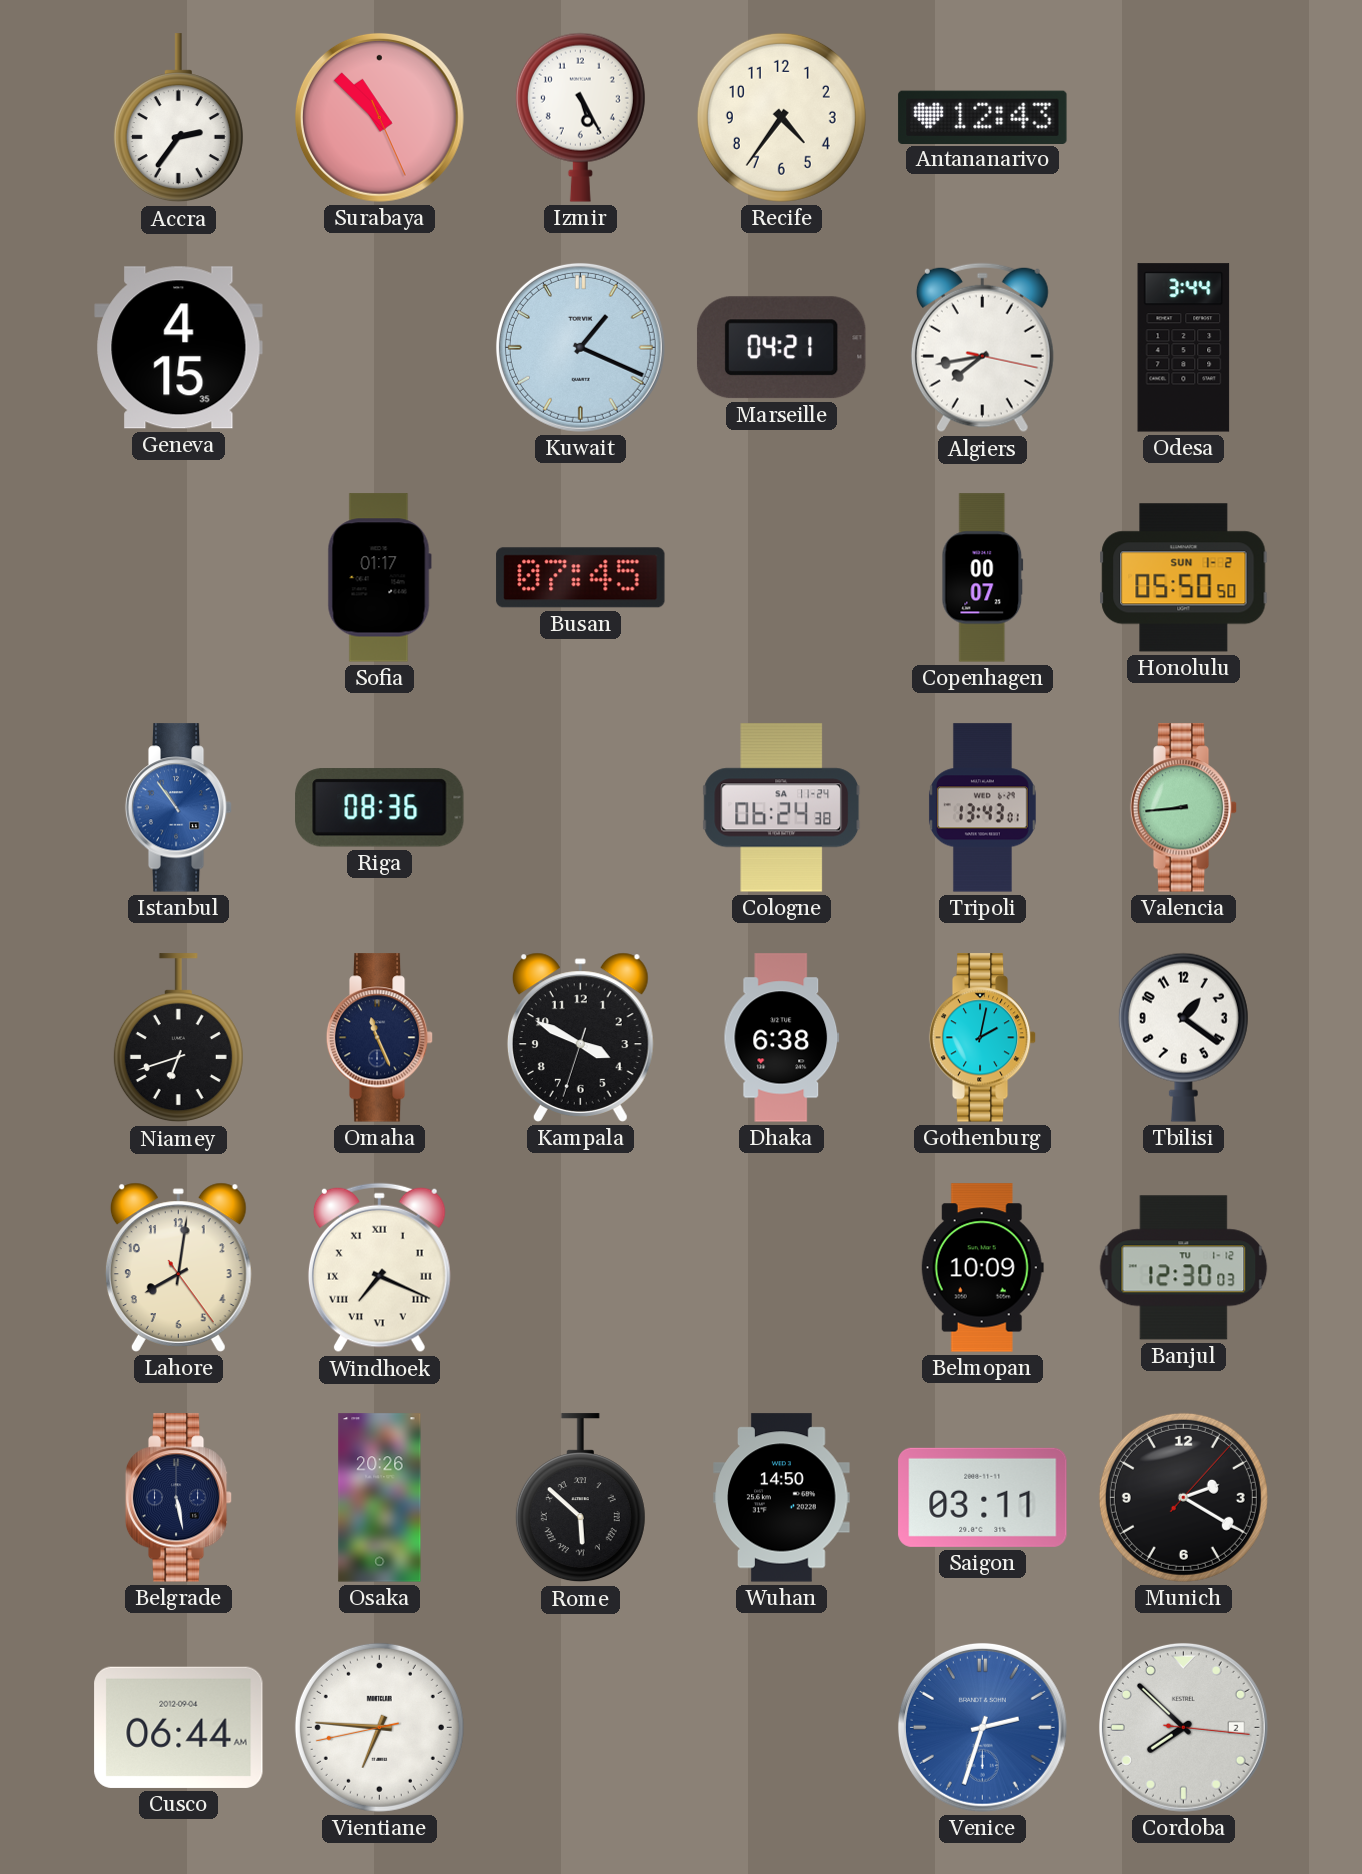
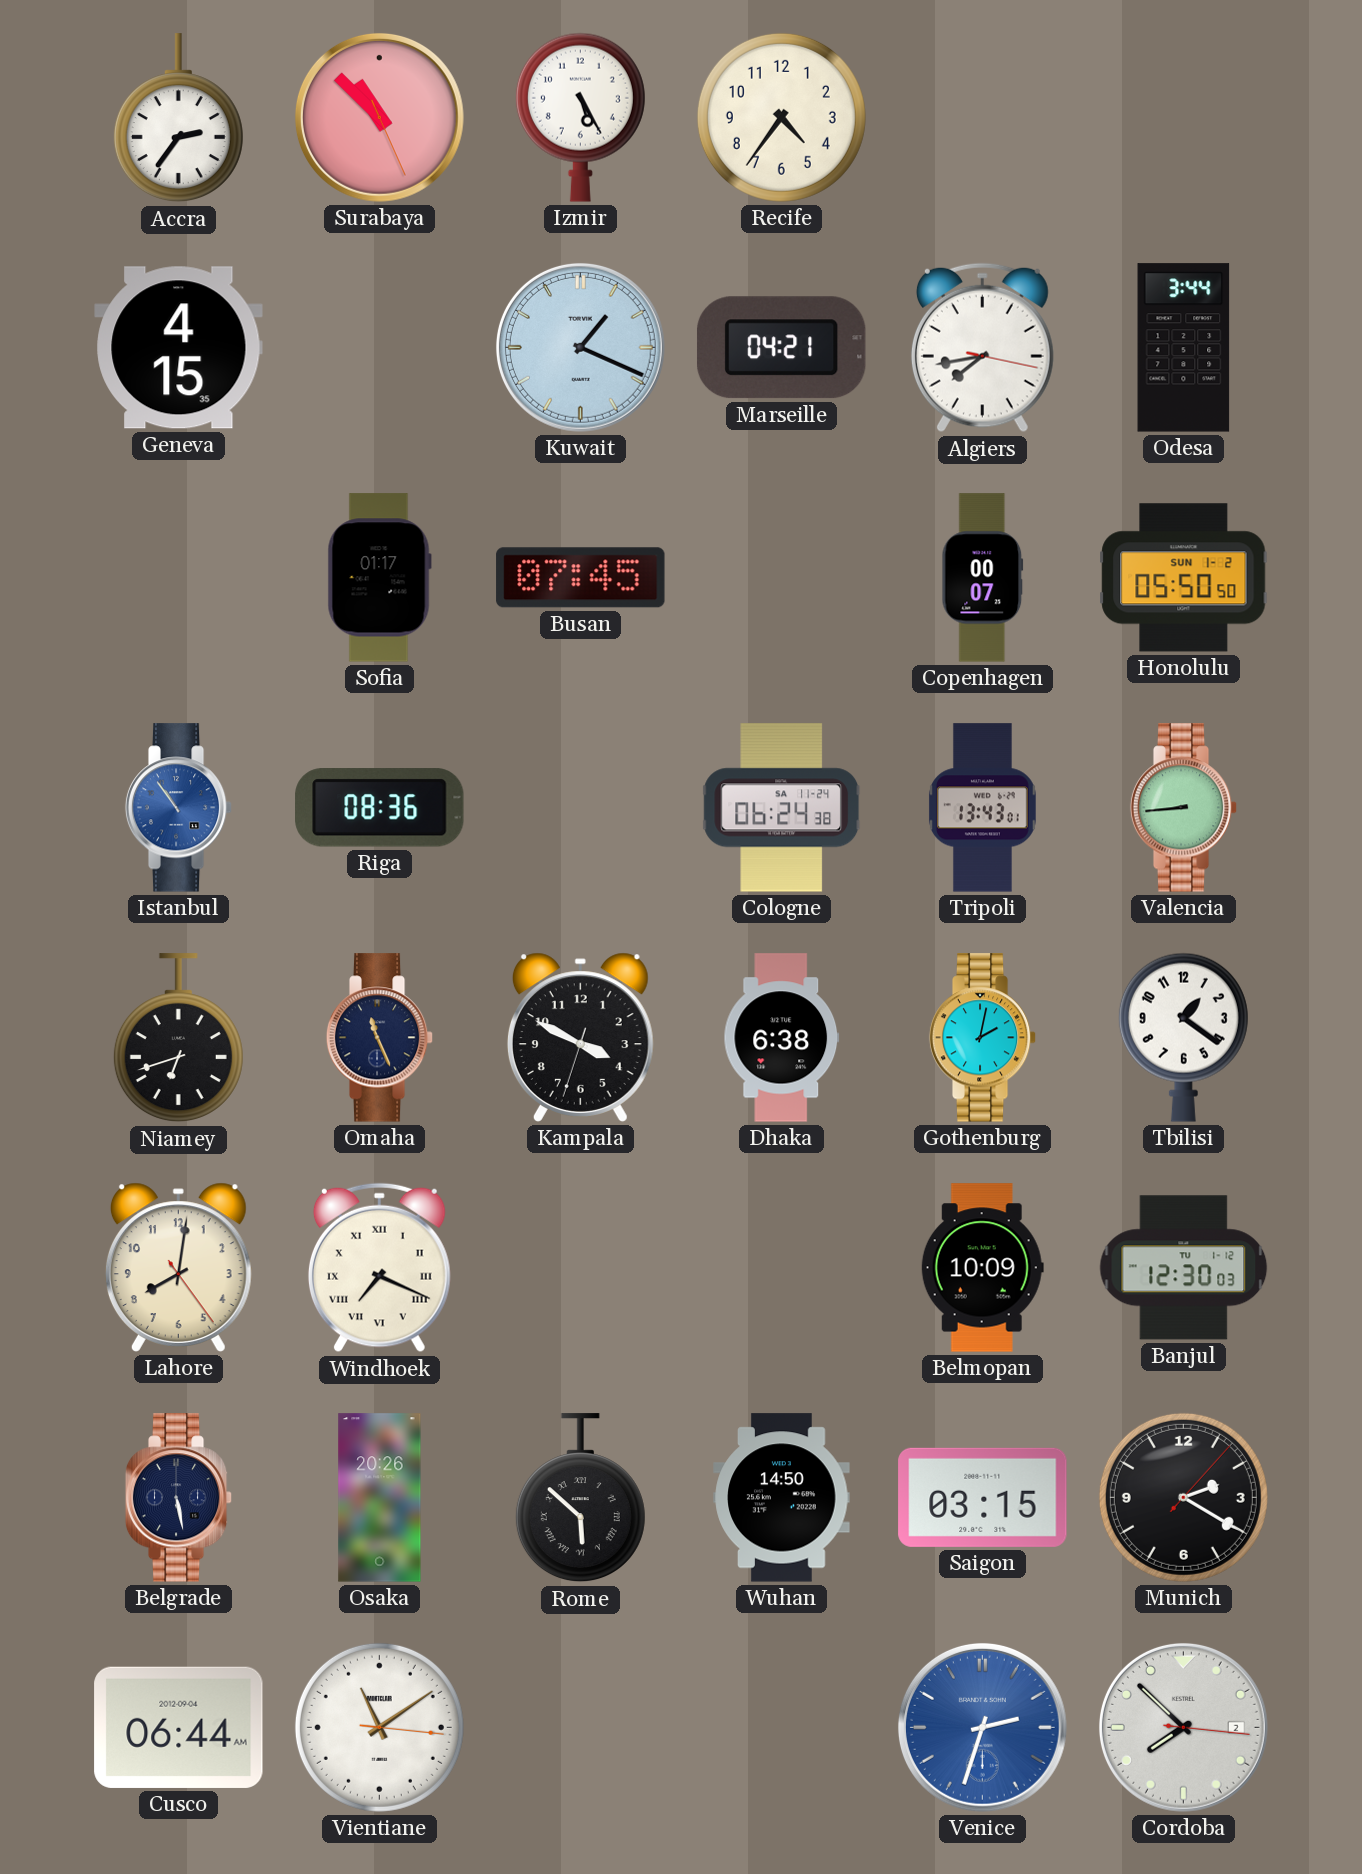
Antananarivo: 12:43 -> none
Saigon: 03:11 -> 03:15
Vientiane: 6:45 -> 11:09
